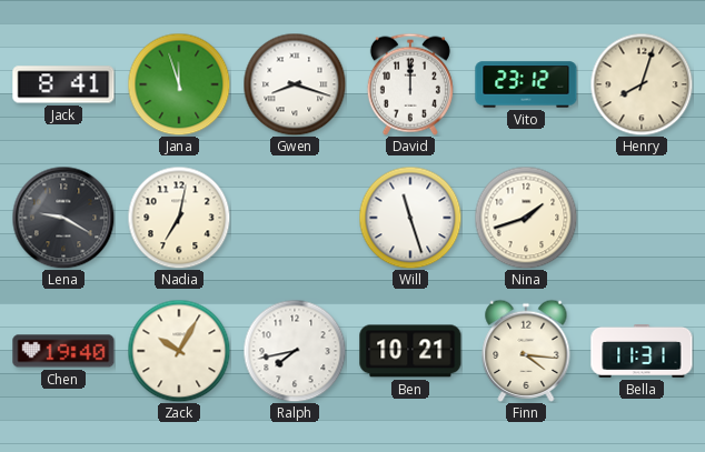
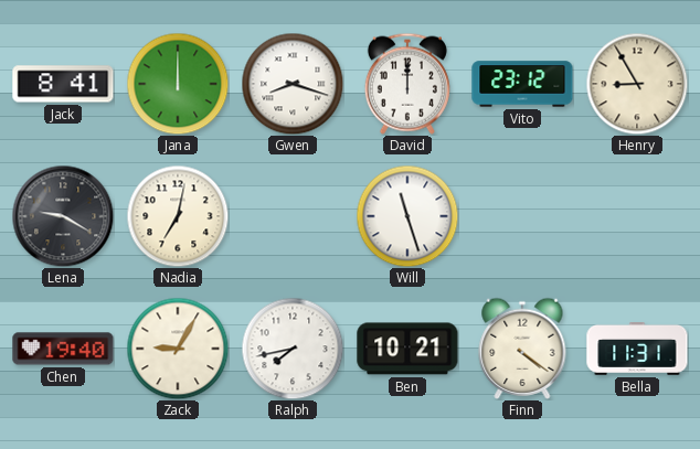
Jana: 11:57 -> 12:00
Henry: 8:03 -> 8:55
Nina: 1:42 -> none
Zack: 10:05 -> 9:05
Finn: 4:16 -> 4:21
